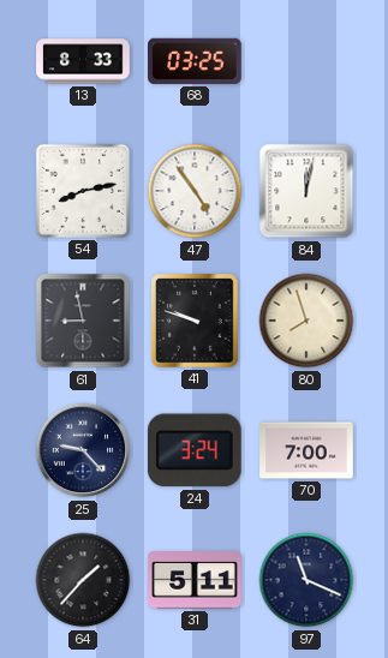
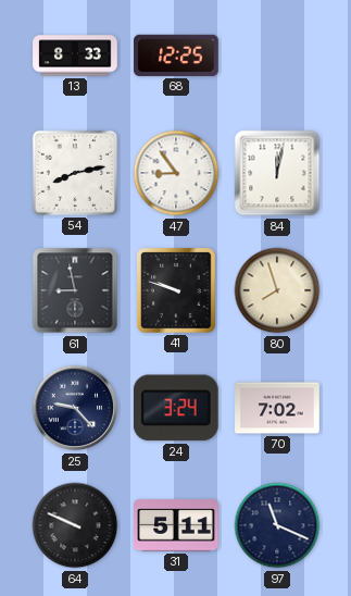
68: 03:25 -> 12:25
47: 4:54 -> 8:54
70: 7:00 -> 7:02
64: 1:37 -> 9:49
